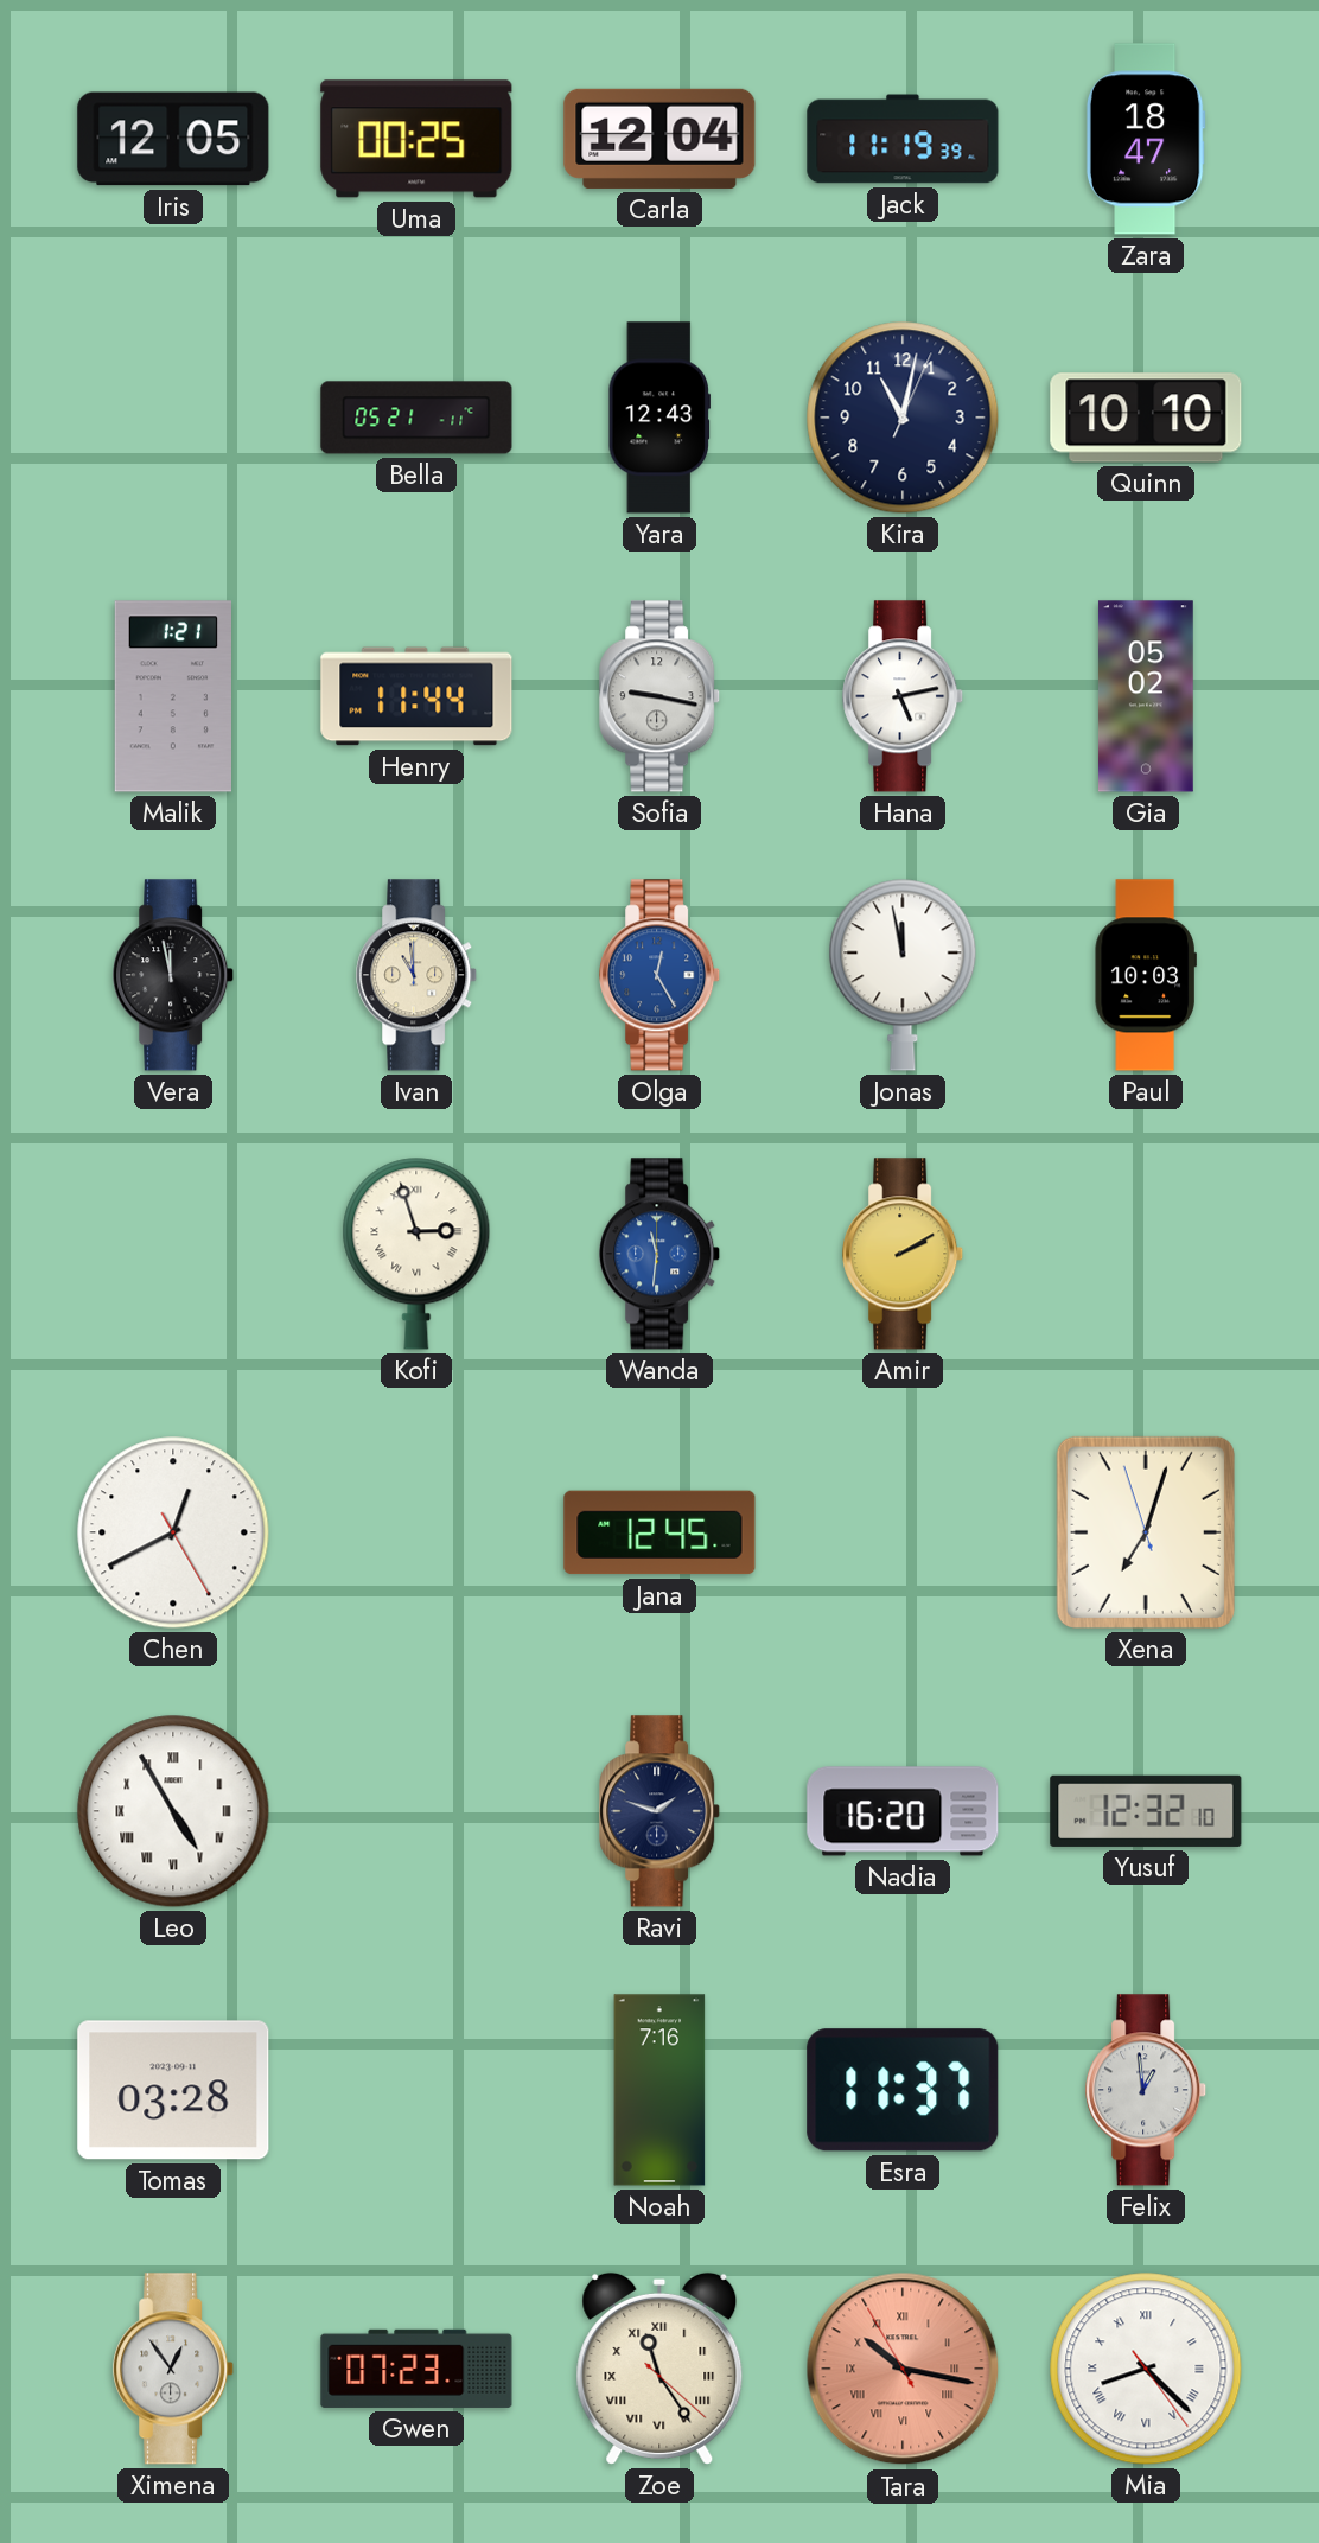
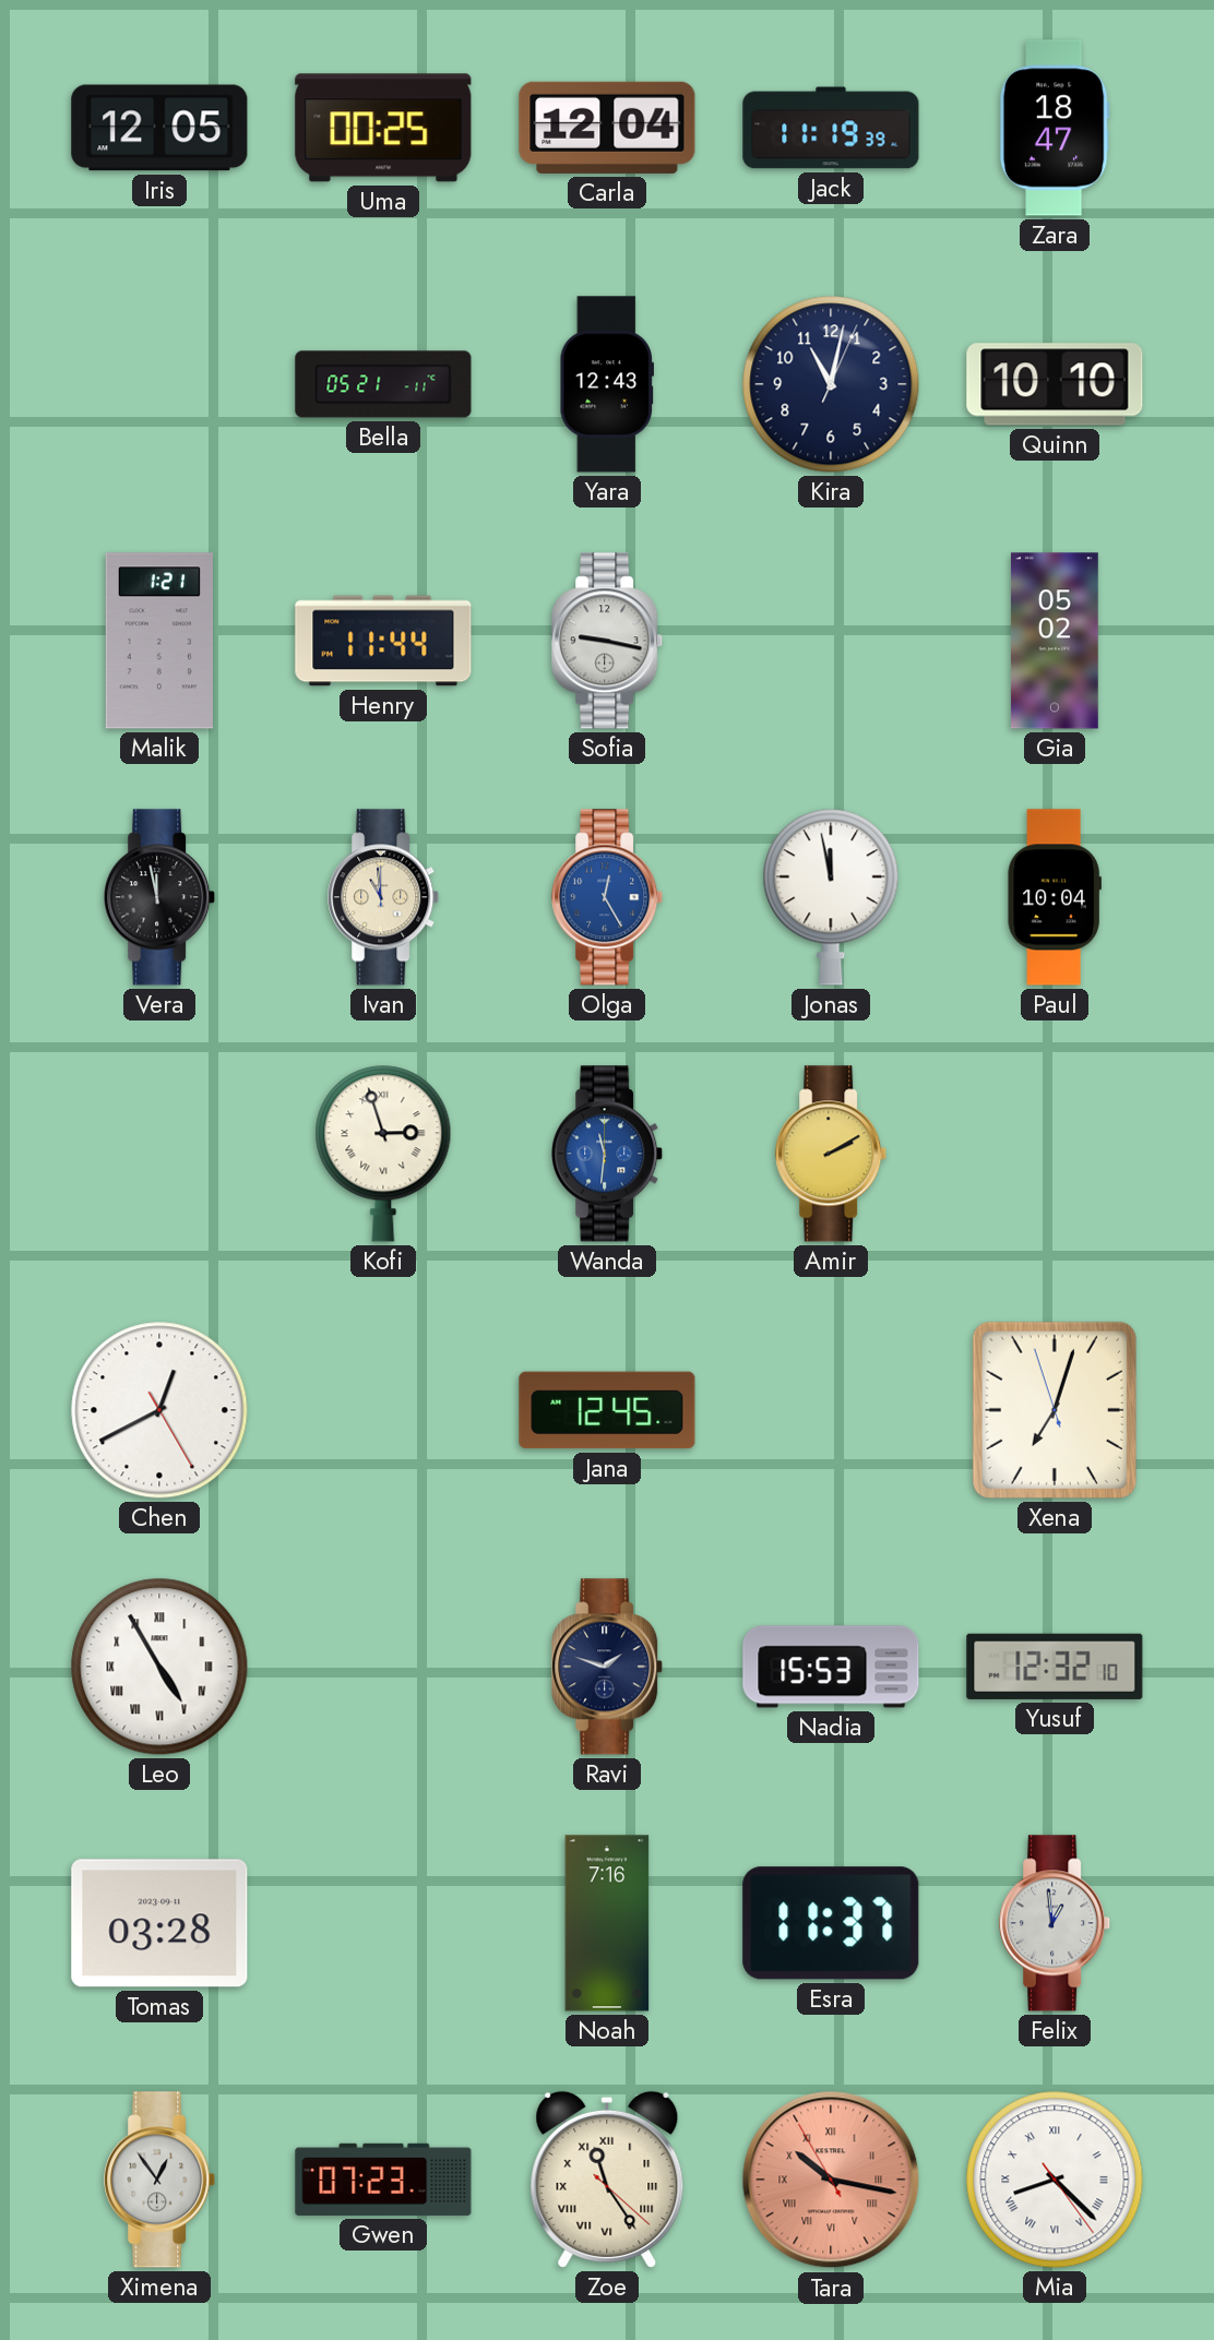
Hana: 5:13 -> none
Paul: 10:03 -> 10:04
Nadia: 16:20 -> 15:53
